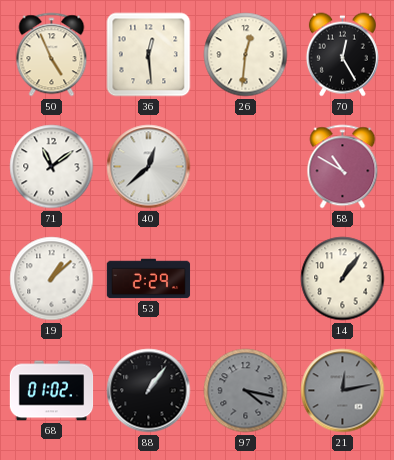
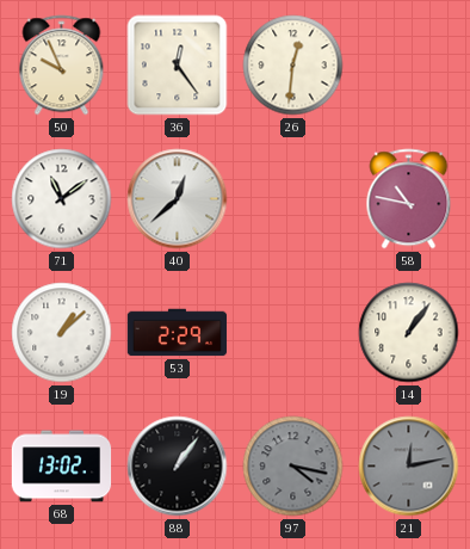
50: 4:56 -> 9:56
36: 12:29 -> 12:24
70: 12:25 -> none
58: 10:50 -> 10:47
68: 01:02 -> 13:02
